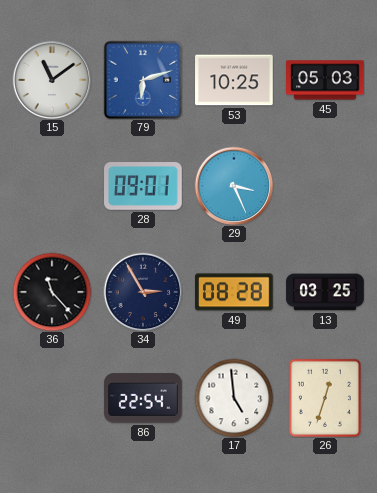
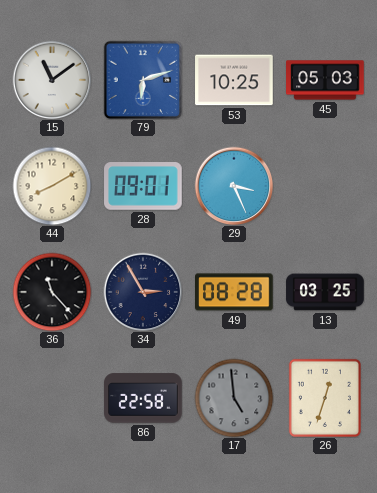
44: none -> 8:10
86: 22:54 -> 22:58
17 dial: white -> grey
